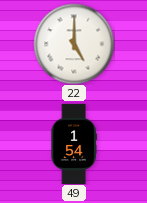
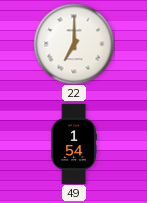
22: 5:00 -> 7:00
